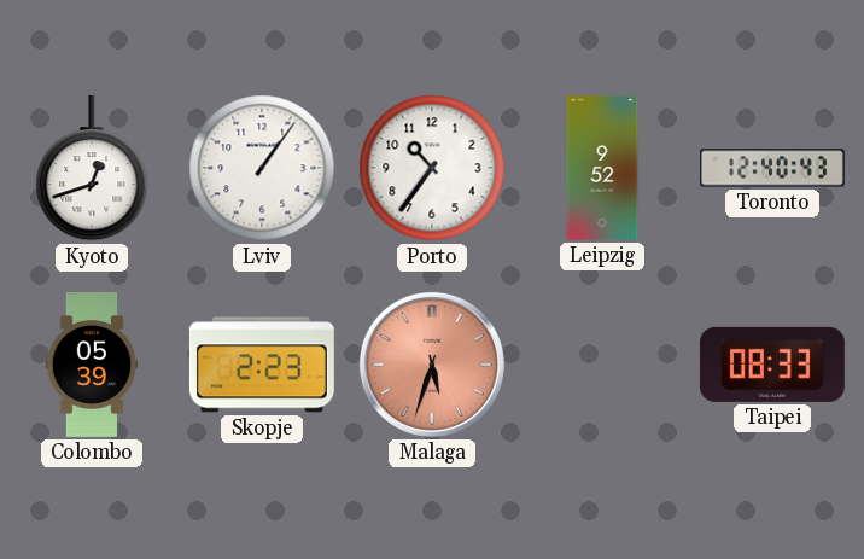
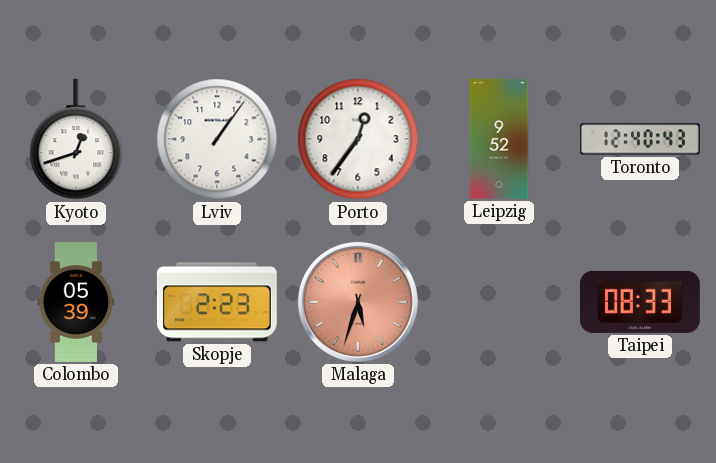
Porto: 10:36 -> 12:36
